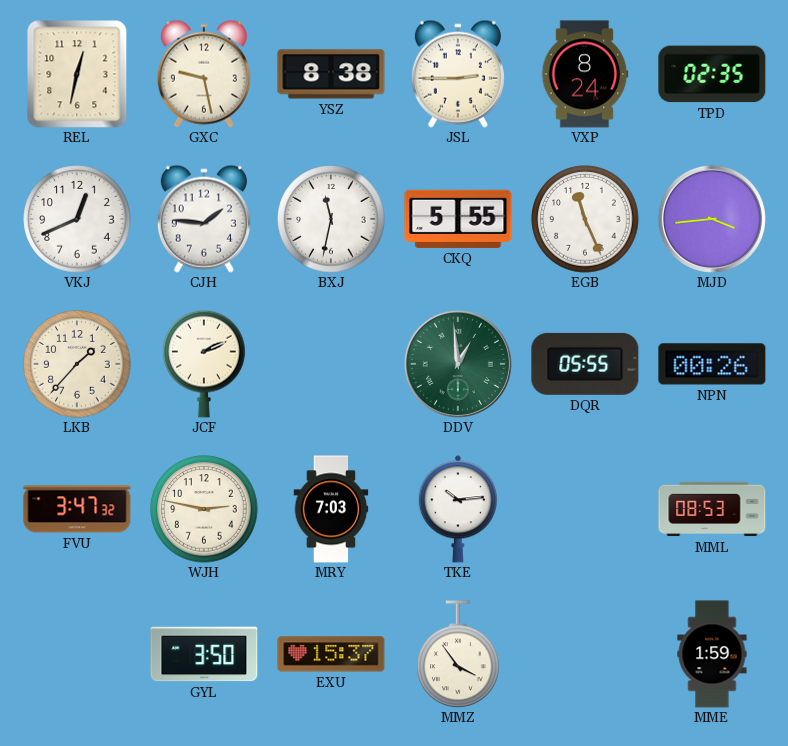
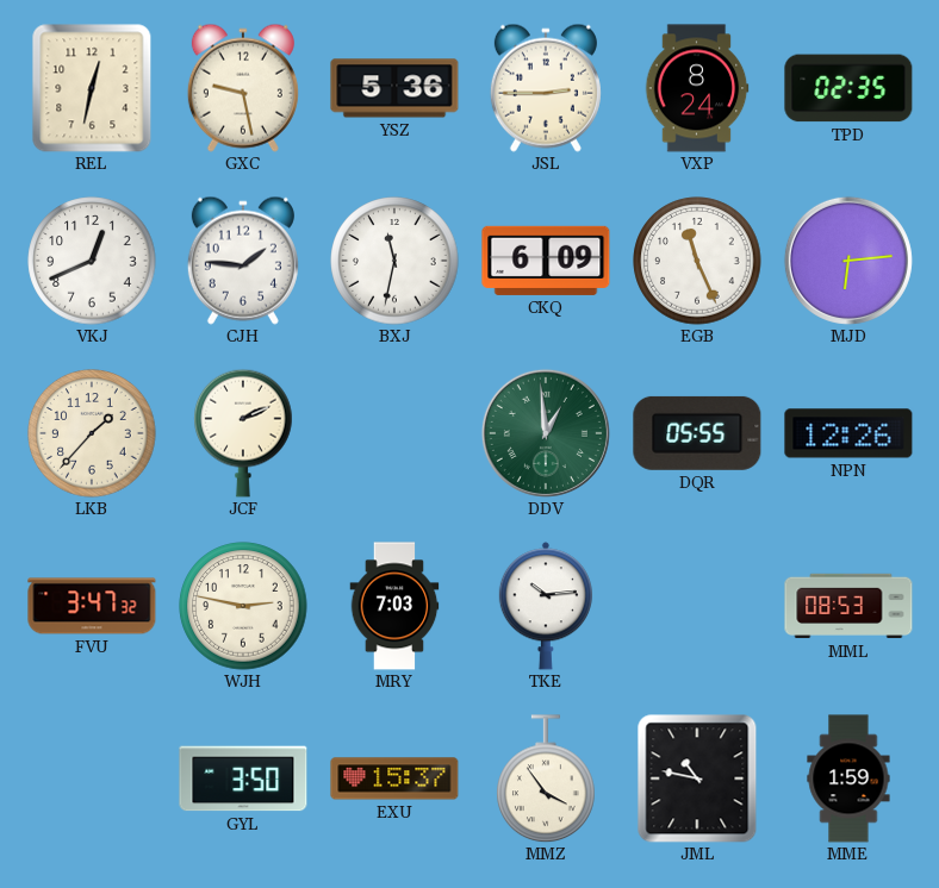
YSZ: 8:38 -> 5:36
CKQ: 5:55 -> 6:09
MJD: 3:44 -> 6:14
NPN: 00:26 -> 12:26
JML: none -> 10:47
